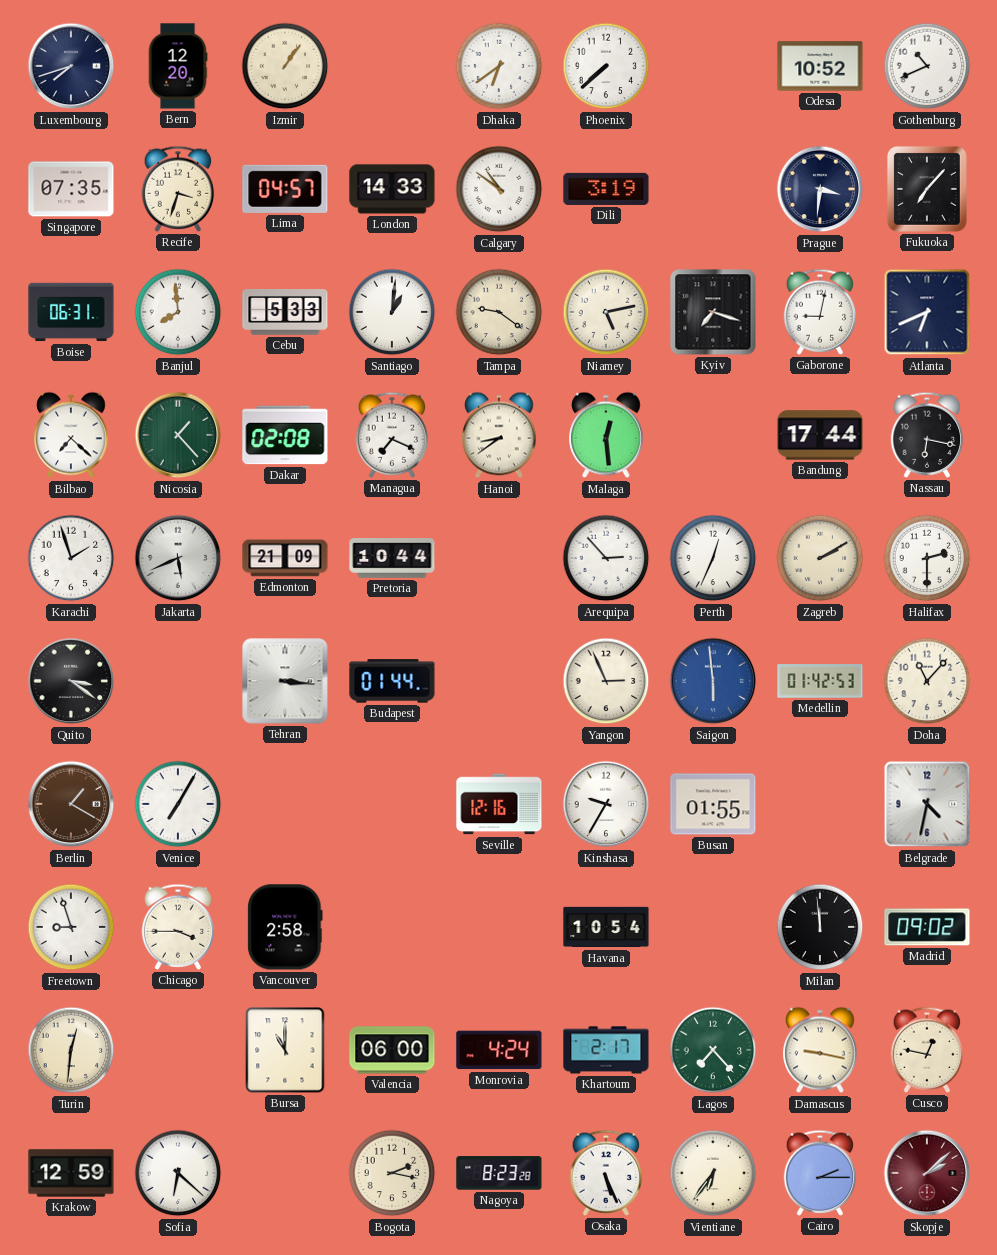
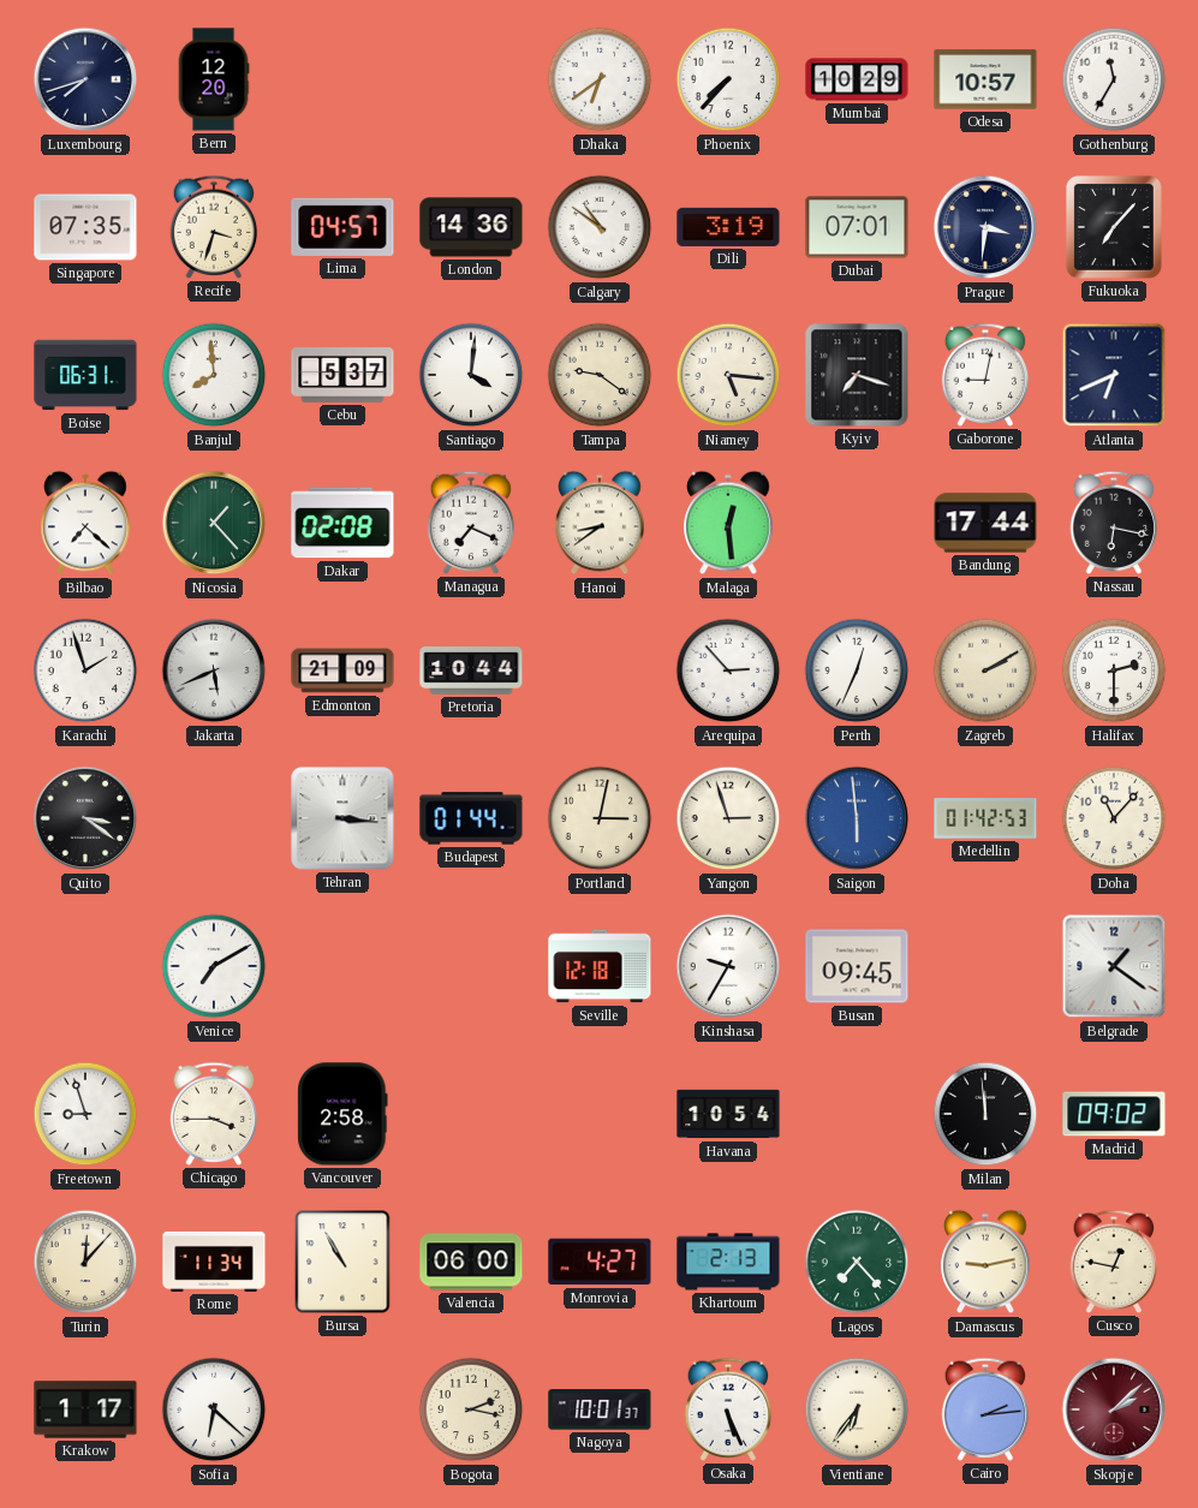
Izmir: 1:06 -> none
Phoenix: 7:38 -> 7:37
Mumbai: none -> 10:29
Odesa: 10:52 -> 10:57
Gothenburg: 10:41 -> 11:35
London: 14:33 -> 14:36
Dubai: none -> 07:01
Cebu: 5:33 -> 5:37
Santiago: 1:01 -> 4:01
Niamey: 5:13 -> 5:16
Portland: none -> 3:02
Yangon: 2:56 -> 2:57
Berlin: 1:20 -> none
Venice: 7:05 -> 7:10
Seville: 12:16 -> 12:18
Busan: 01:55 -> 09:45
Belgrade: 4:32 -> 1:21
Turin: 12:31 -> 12:07
Rome: none -> 11:34
Bursa: 11:00 -> 10:55
Monrovia: 4:24 -> 4:27
Khartoum: 2:17 -> 2:13
Damascus: 9:17 -> 9:13
Krakow: 12:59 -> 1:17
Nagoya: 8:23 -> 10:01
Cairo: 2:15 -> 2:14
